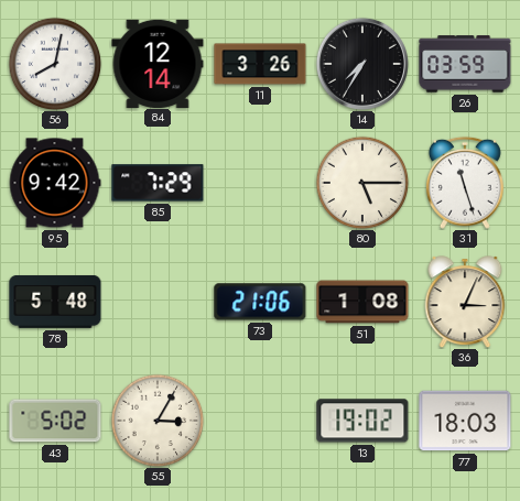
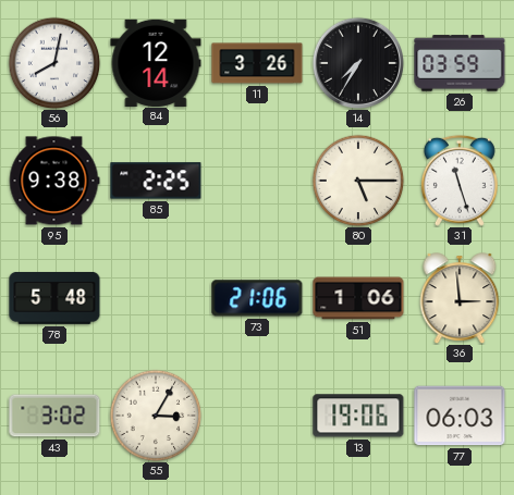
95: 9:42 -> 9:38
85: 7:29 -> 2:25
51: 1:08 -> 1:06
36: 3:04 -> 2:59
43: 5:02 -> 3:02
13: 19:02 -> 19:06
77: 18:03 -> 06:03
